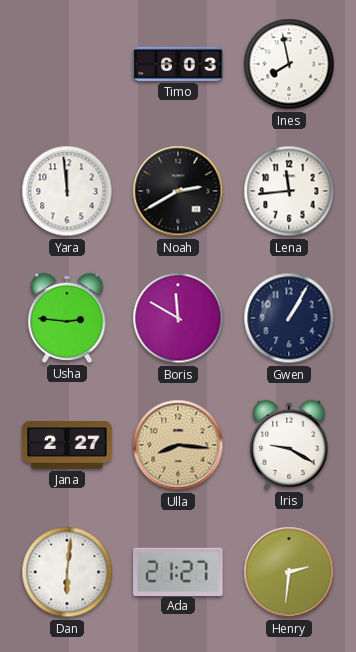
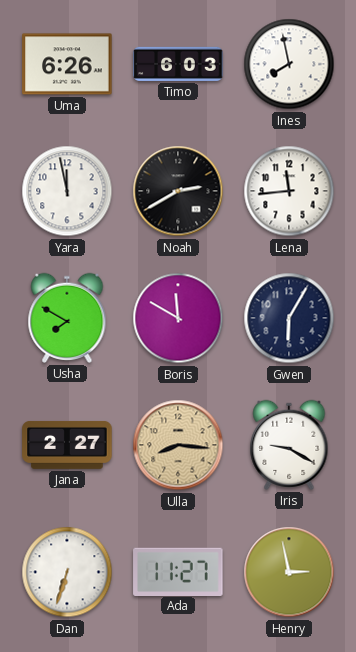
Uma: none -> 6:26
Yara: 11:59 -> 11:58
Usha: 2:46 -> 7:50
Gwen: 1:05 -> 6:05
Dan: 6:01 -> 6:33
Ada: 21:27 -> 11:27
Henry: 2:31 -> 2:58
